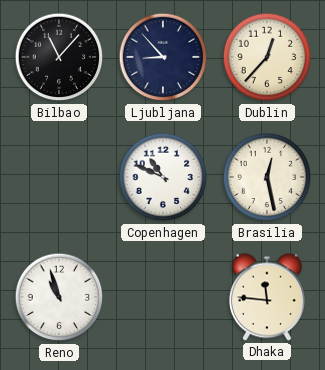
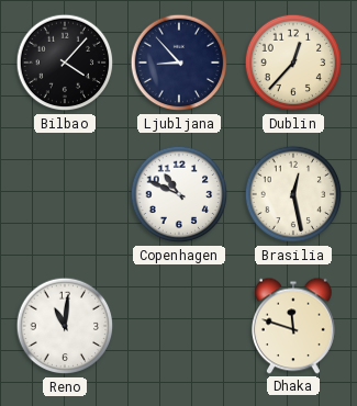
Bilbao: 11:07 -> 4:07
Reno: 10:57 -> 11:01
Dhaka: 11:46 -> 11:48
